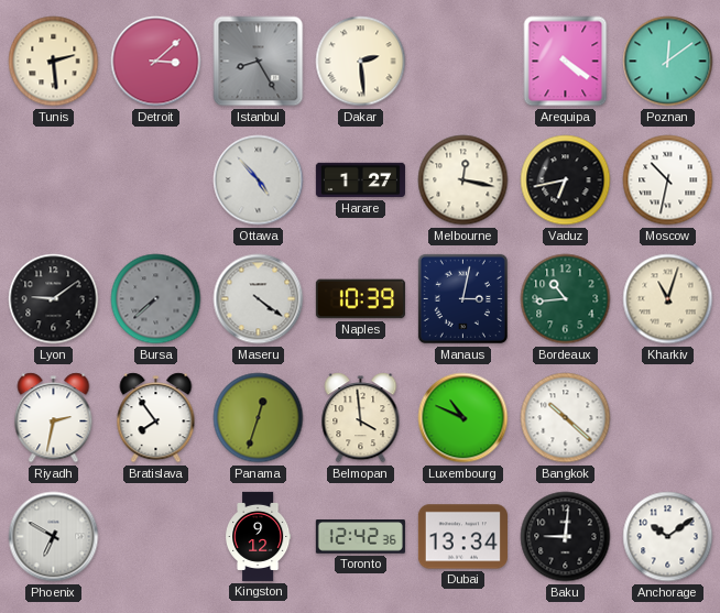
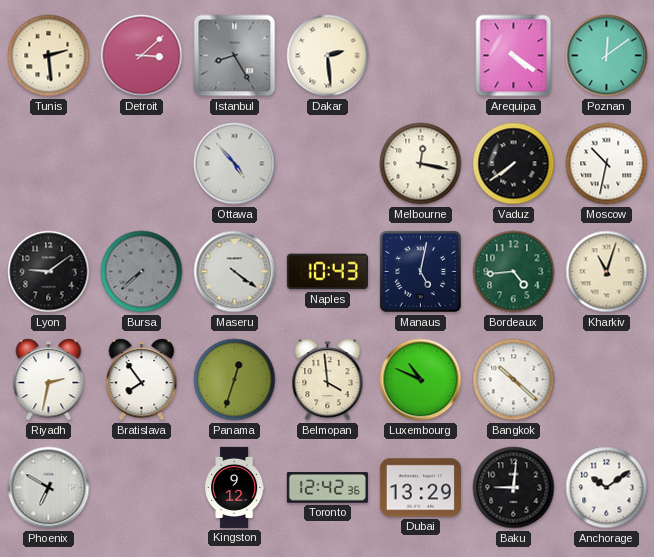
Harare: 1:27 -> none
Vaduz: 6:43 -> 7:39
Naples: 10:39 -> 10:43
Manaus: 3:02 -> 5:02
Bordeaux: 10:44 -> 4:44
Dubai: 13:34 -> 13:29
